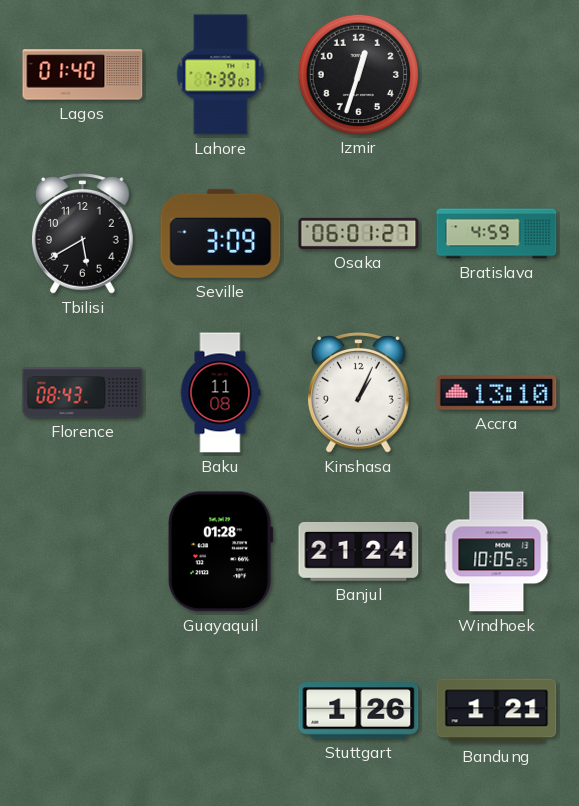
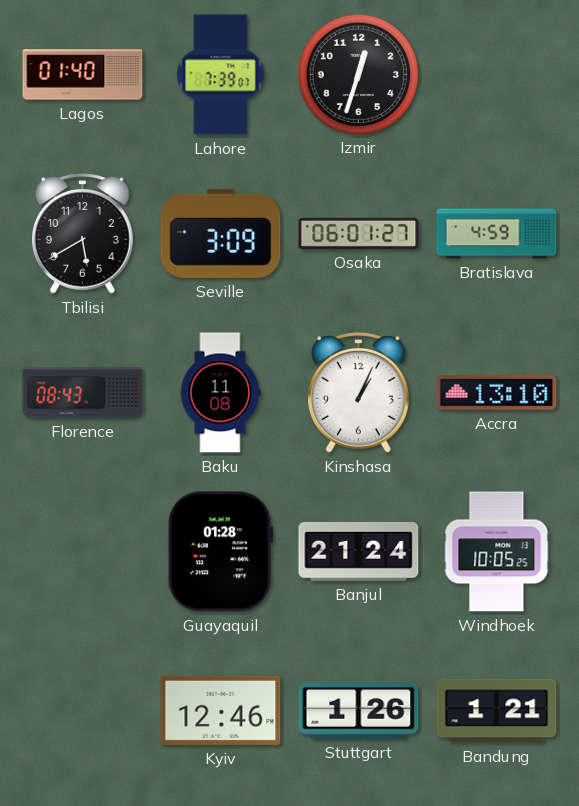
Kyiv: none -> 12:46
